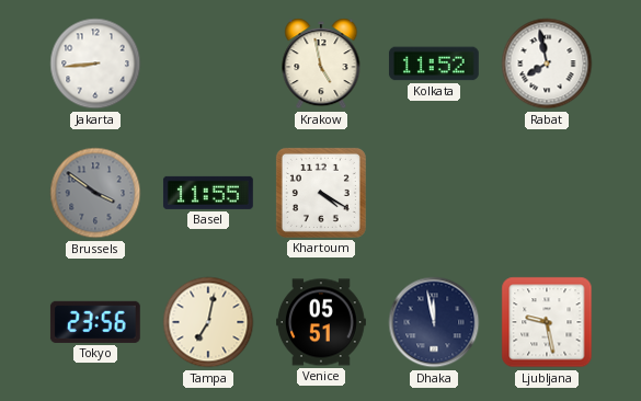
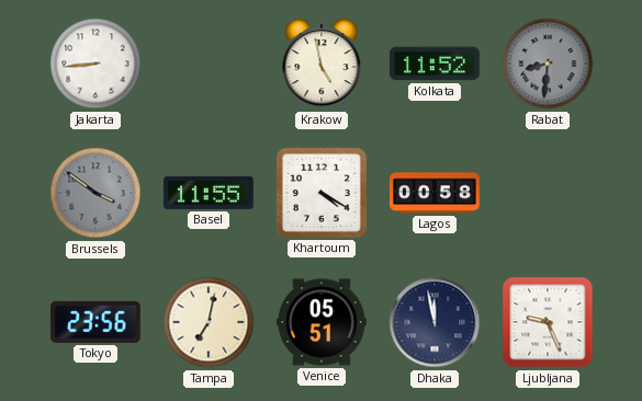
Rabat: 7:58 -> 8:31
Rabat dial: white -> grey
Lagos: none -> 00:58
Ljubljana: 9:28 -> 9:26
